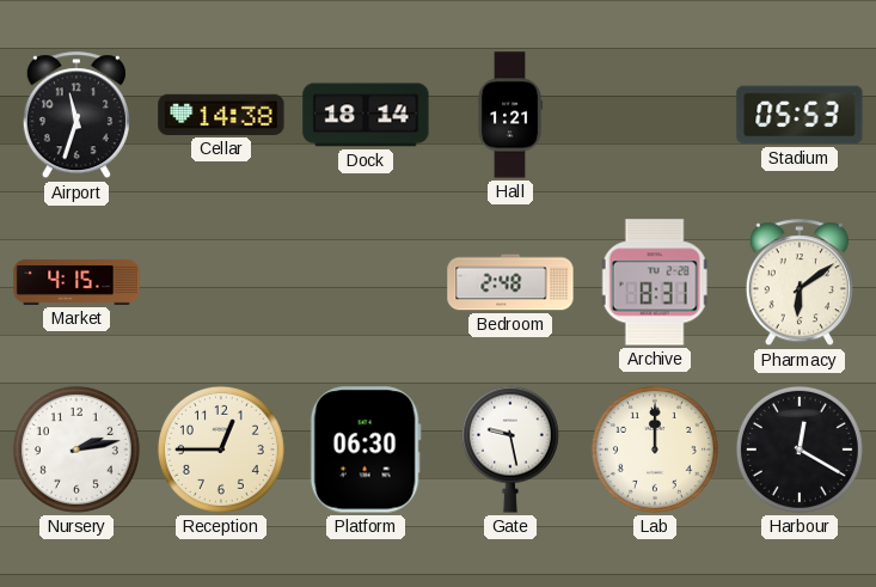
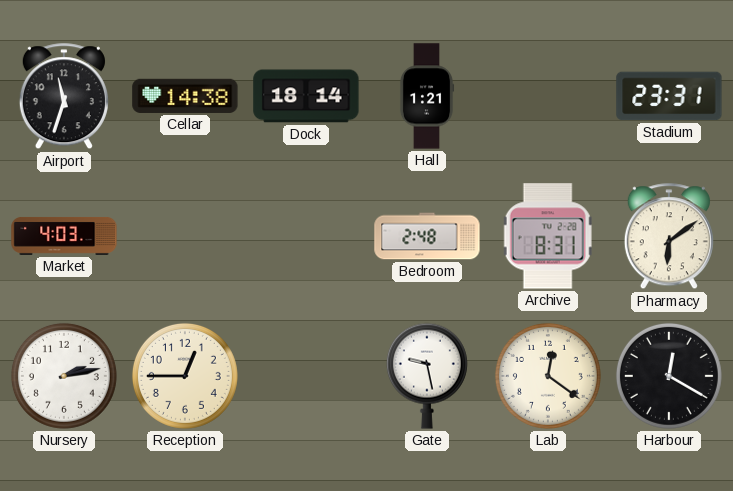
Stadium: 05:53 -> 23:31
Market: 4:15 -> 4:03
Platform: 06:30 -> none
Lab: 12:00 -> 12:21
